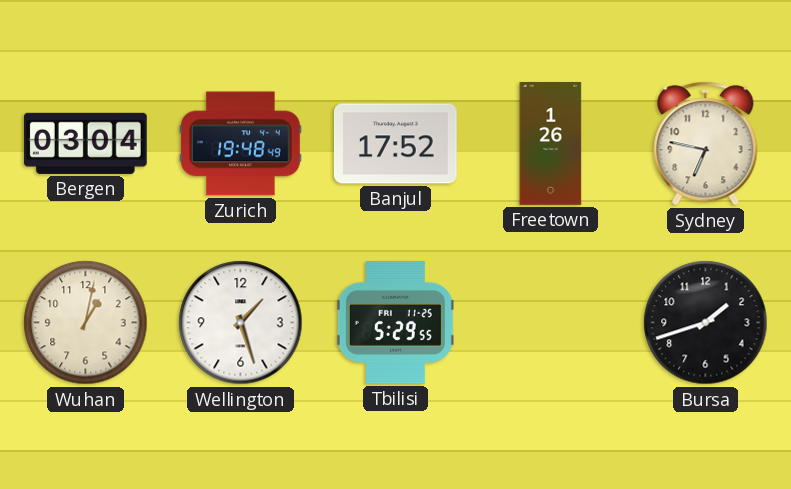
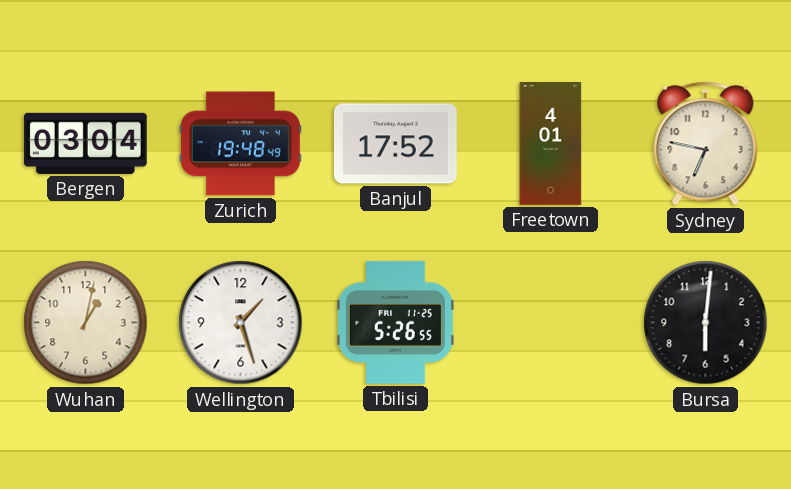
Freetown: 1:26 -> 4:01
Tbilisi: 5:29 -> 5:26
Bursa: 1:42 -> 6:01
